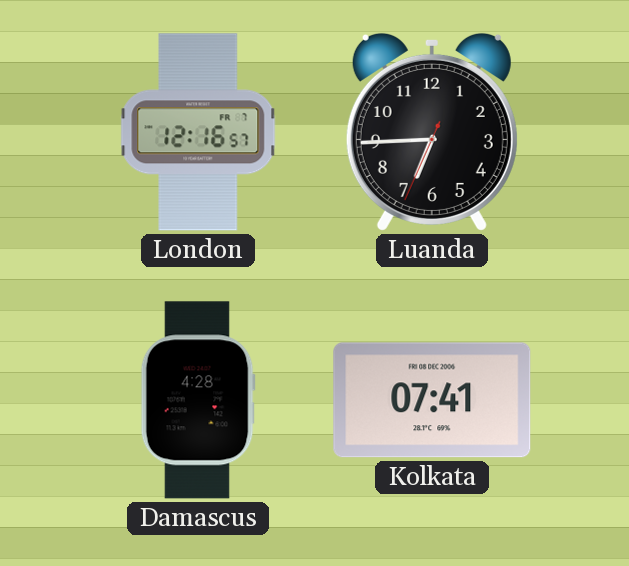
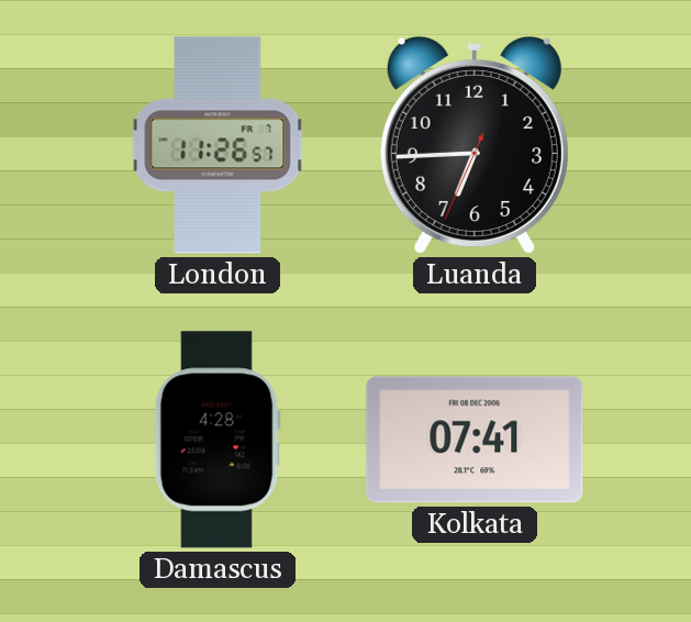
London: 12:16 -> 11:26
